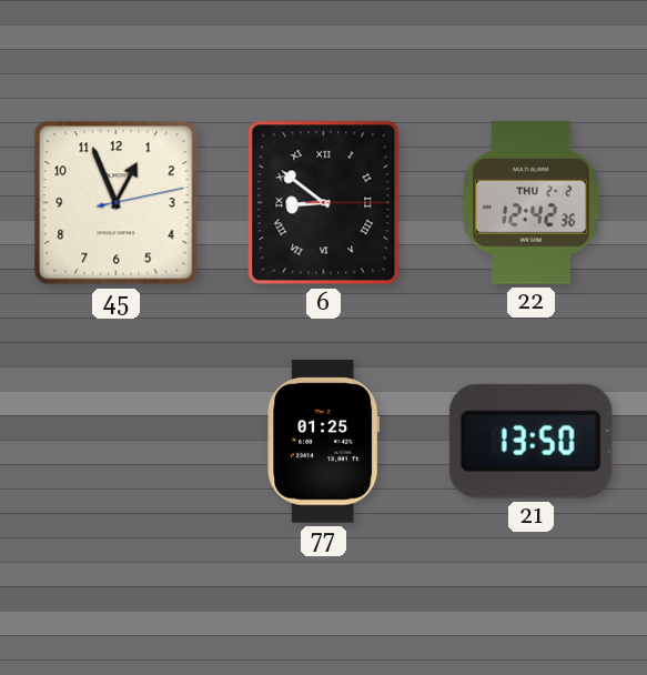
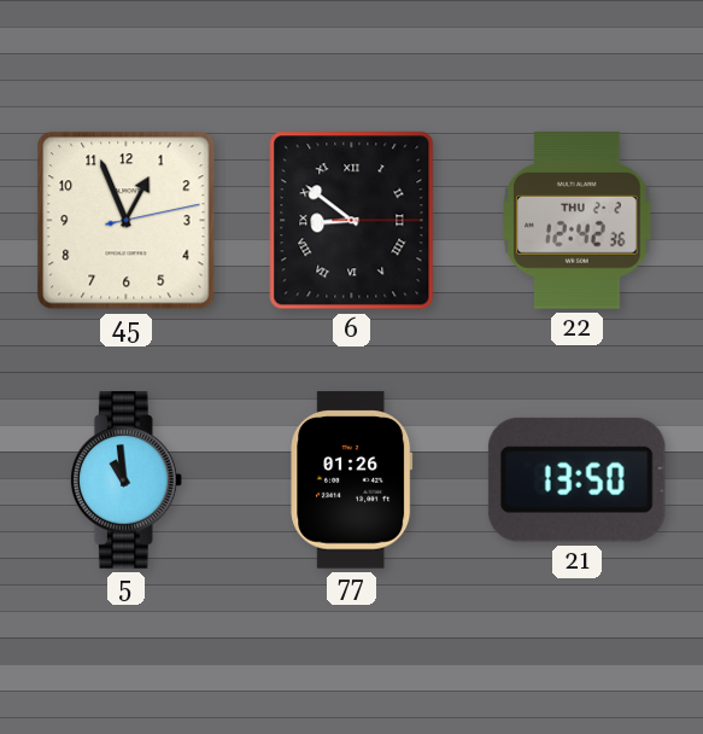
5: none -> 10:59
77: 01:25 -> 01:26
